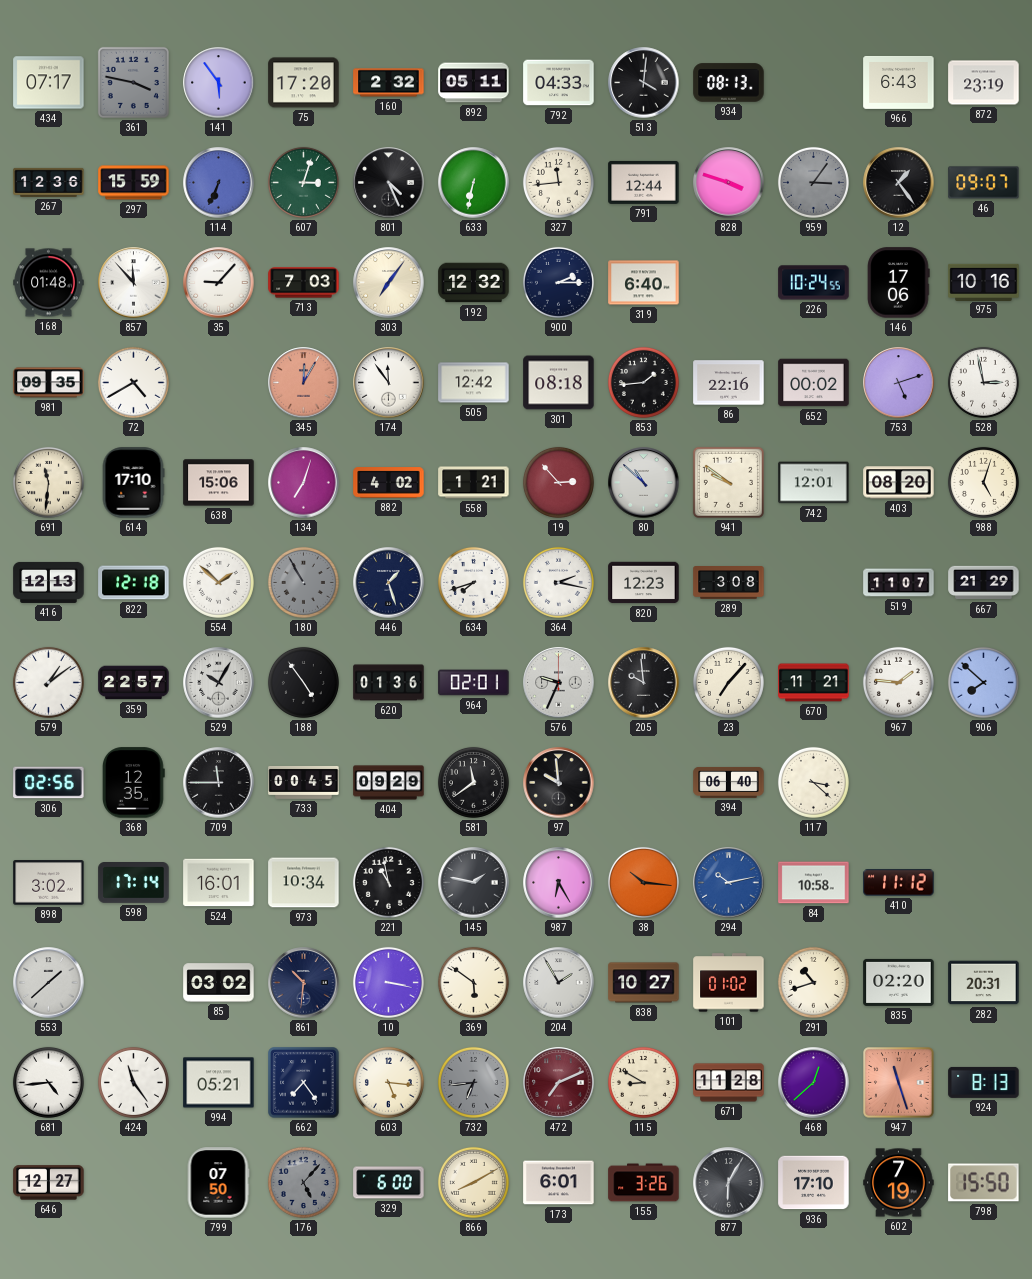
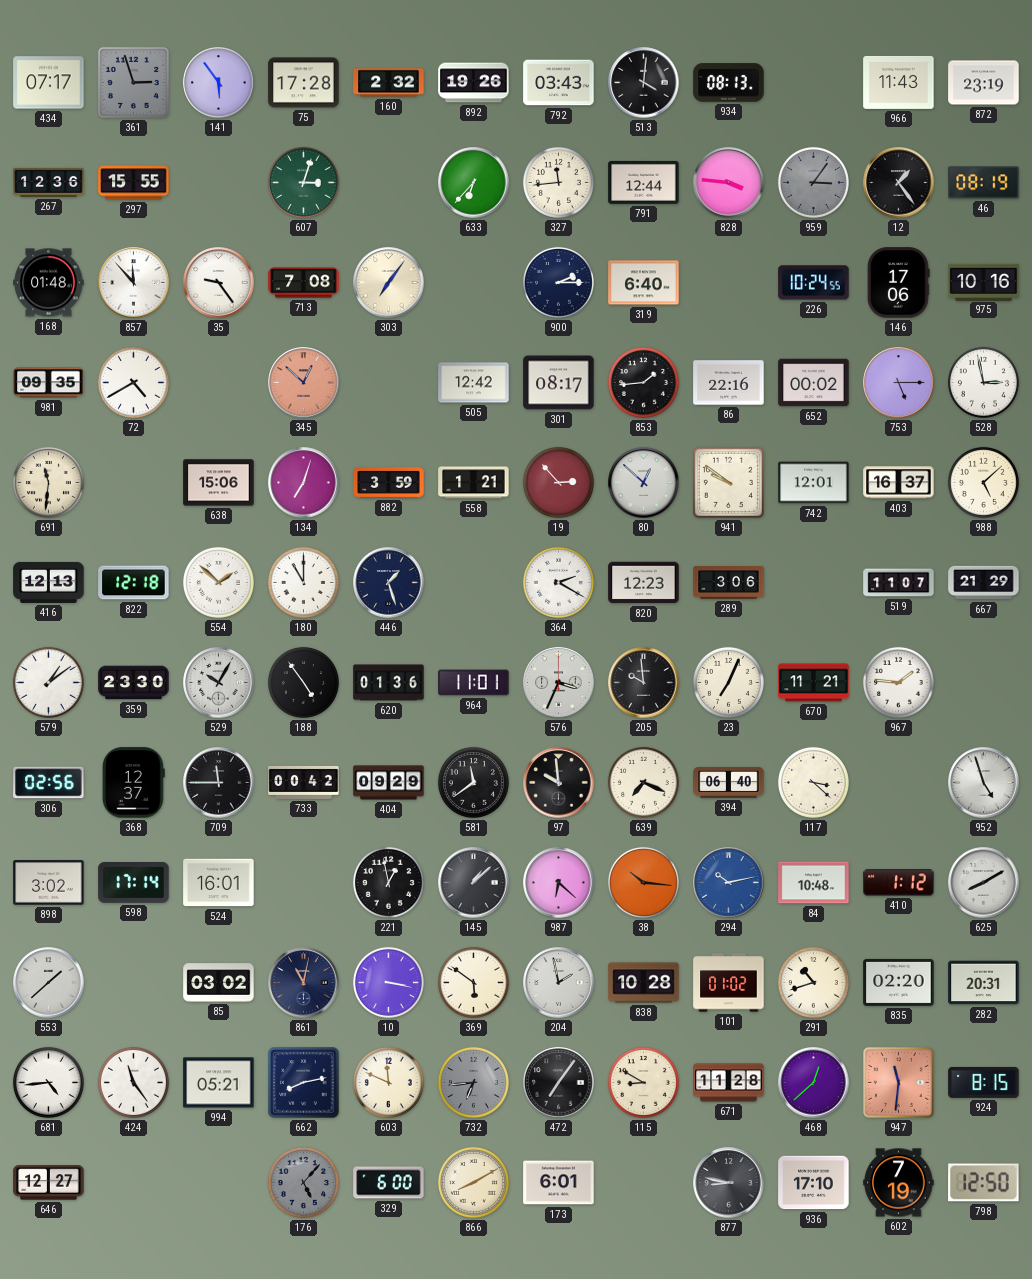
361: 3:47 -> 2:57
75: 17:20 -> 17:28
892: 05:11 -> 19:26
792: 04:33 -> 03:43
966: 6:43 -> 11:43
297: 15:59 -> 15:55
114: 6:34 -> none
801: 4:26 -> none
633: 6:32 -> 6:37
828: 3:48 -> 3:46
46: 09:07 -> 08:19
35: 9:07 -> 9:24
713: 7:03 -> 7:08
192: 12:32 -> none
345: 12:05 -> 12:52
174: 11:54 -> none
301: 08:18 -> 08:17
753: 5:12 -> 5:15
614: 17:10 -> none
882: 4:02 -> 3:59
80: 10:52 -> 12:52
403: 08:20 -> 16:37
988: 5:03 -> 5:08
180: 10:55 -> 11:00
180 dial: grey -> white
634: 7:42 -> none
364: 2:17 -> 2:20
289: 3:08 -> 3:06
359: 22:57 -> 23:30
964: 02:01 -> 11:01
576: 9:34 -> 3:34
23: 7:07 -> 7:04
906: 7:52 -> none
368: 12:35 -> 12:37
733: 00:45 -> 00:42
639: none -> 7:19
952: none -> 4:57
973: 10:34 -> none
221: 10:58 -> 12:58
145: 1:47 -> 1:08
987: 6:25 -> 6:22
84: 10:58 -> 10:48
410: 11:12 -> 1:12
625: none -> 8:10
861: 10:31 -> 11:02
204: 1:55 -> 1:58
838: 10:27 -> 10:28
662: 7:24 -> 8:13
603: 5:16 -> 11:49
472: 7:11 -> 7:06
472 dial: burgundy -> black
947: 11:27 -> 11:31
924: 8:13 -> 8:15
799: 07:50 -> none
155: 3:26 -> none
877: 6:05 -> 8:47
798: 15:50 -> 12:50
